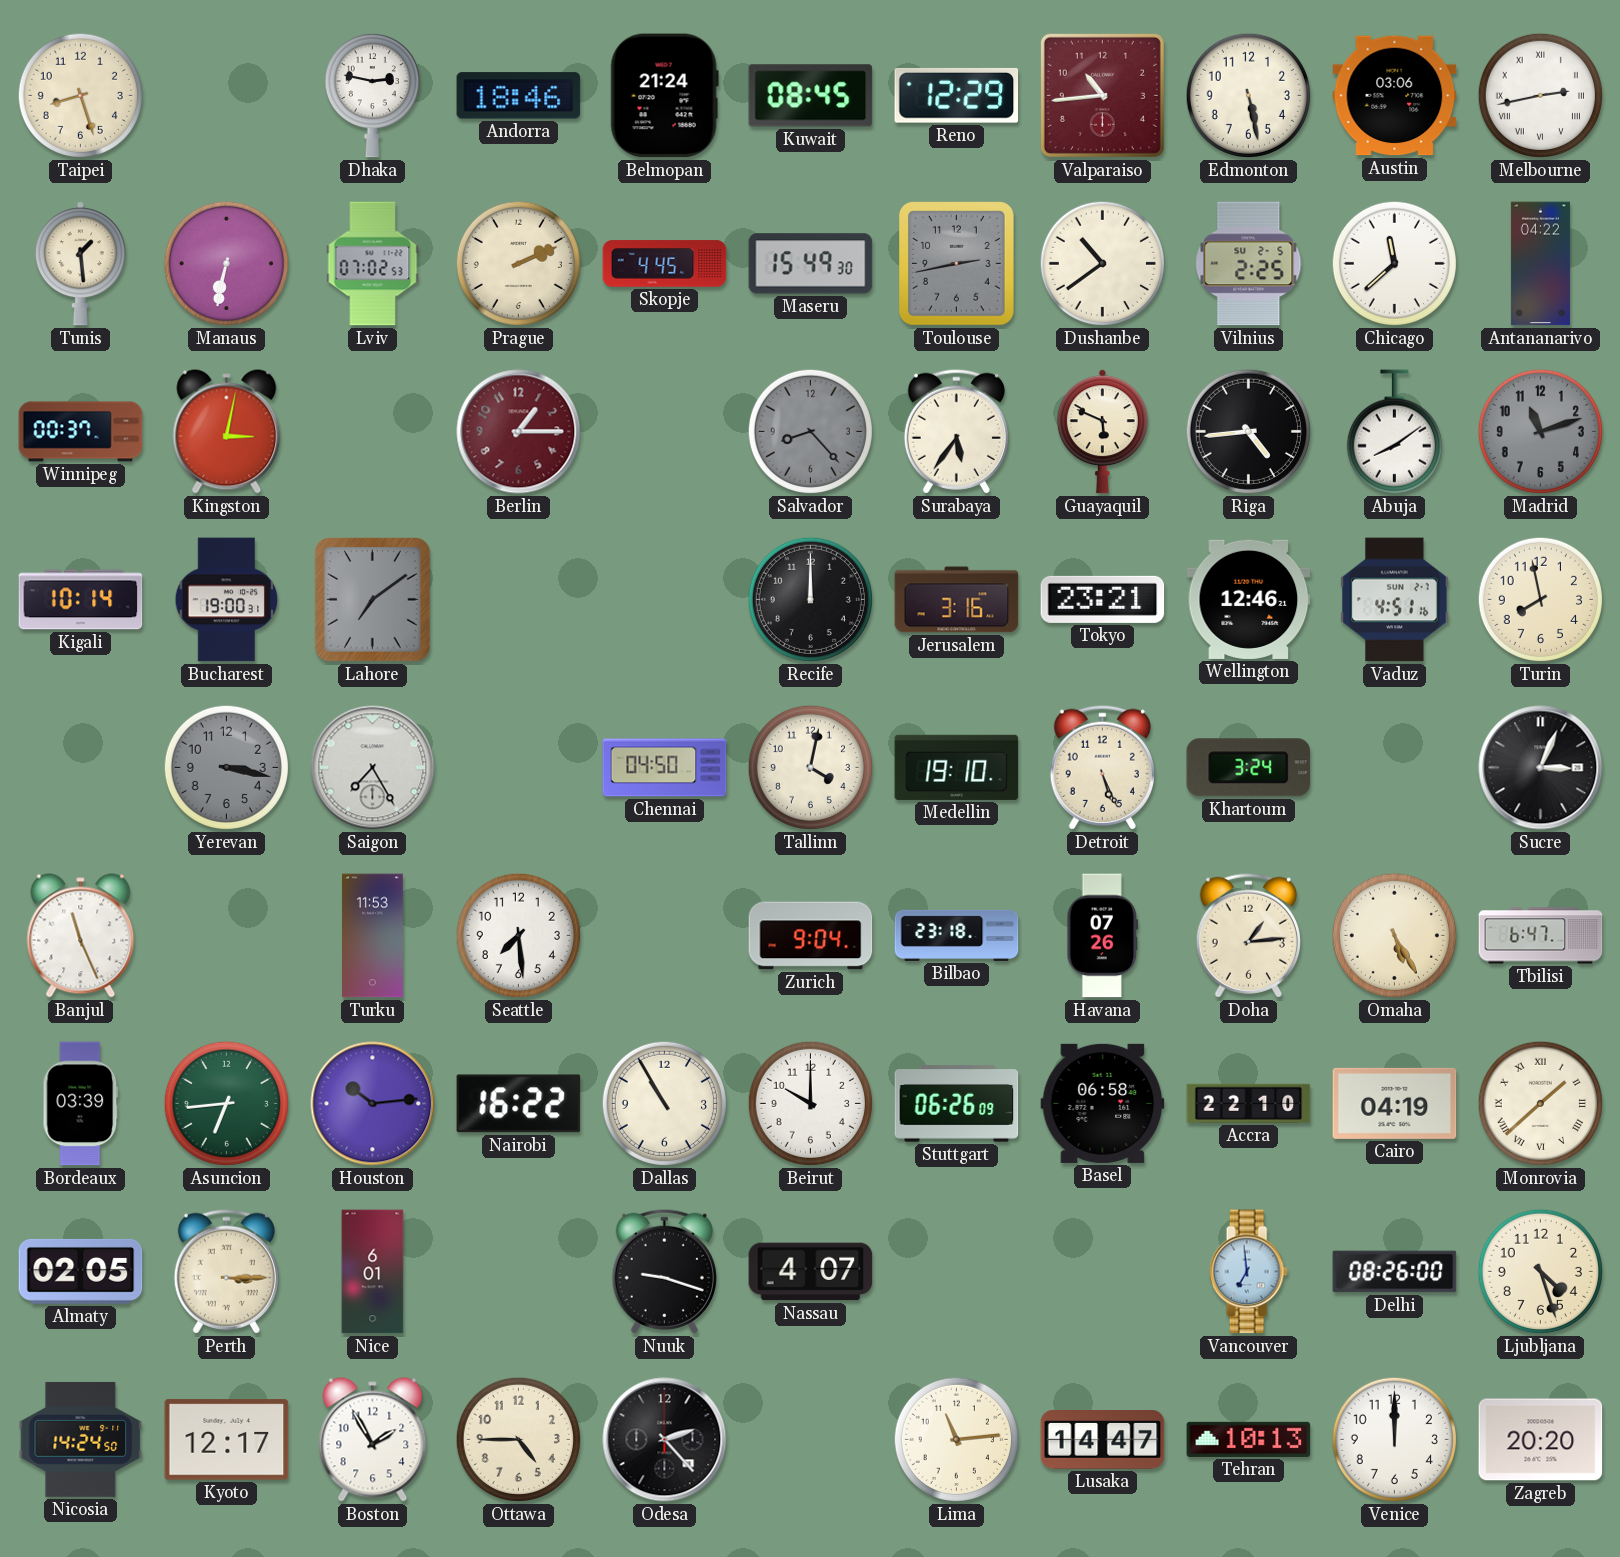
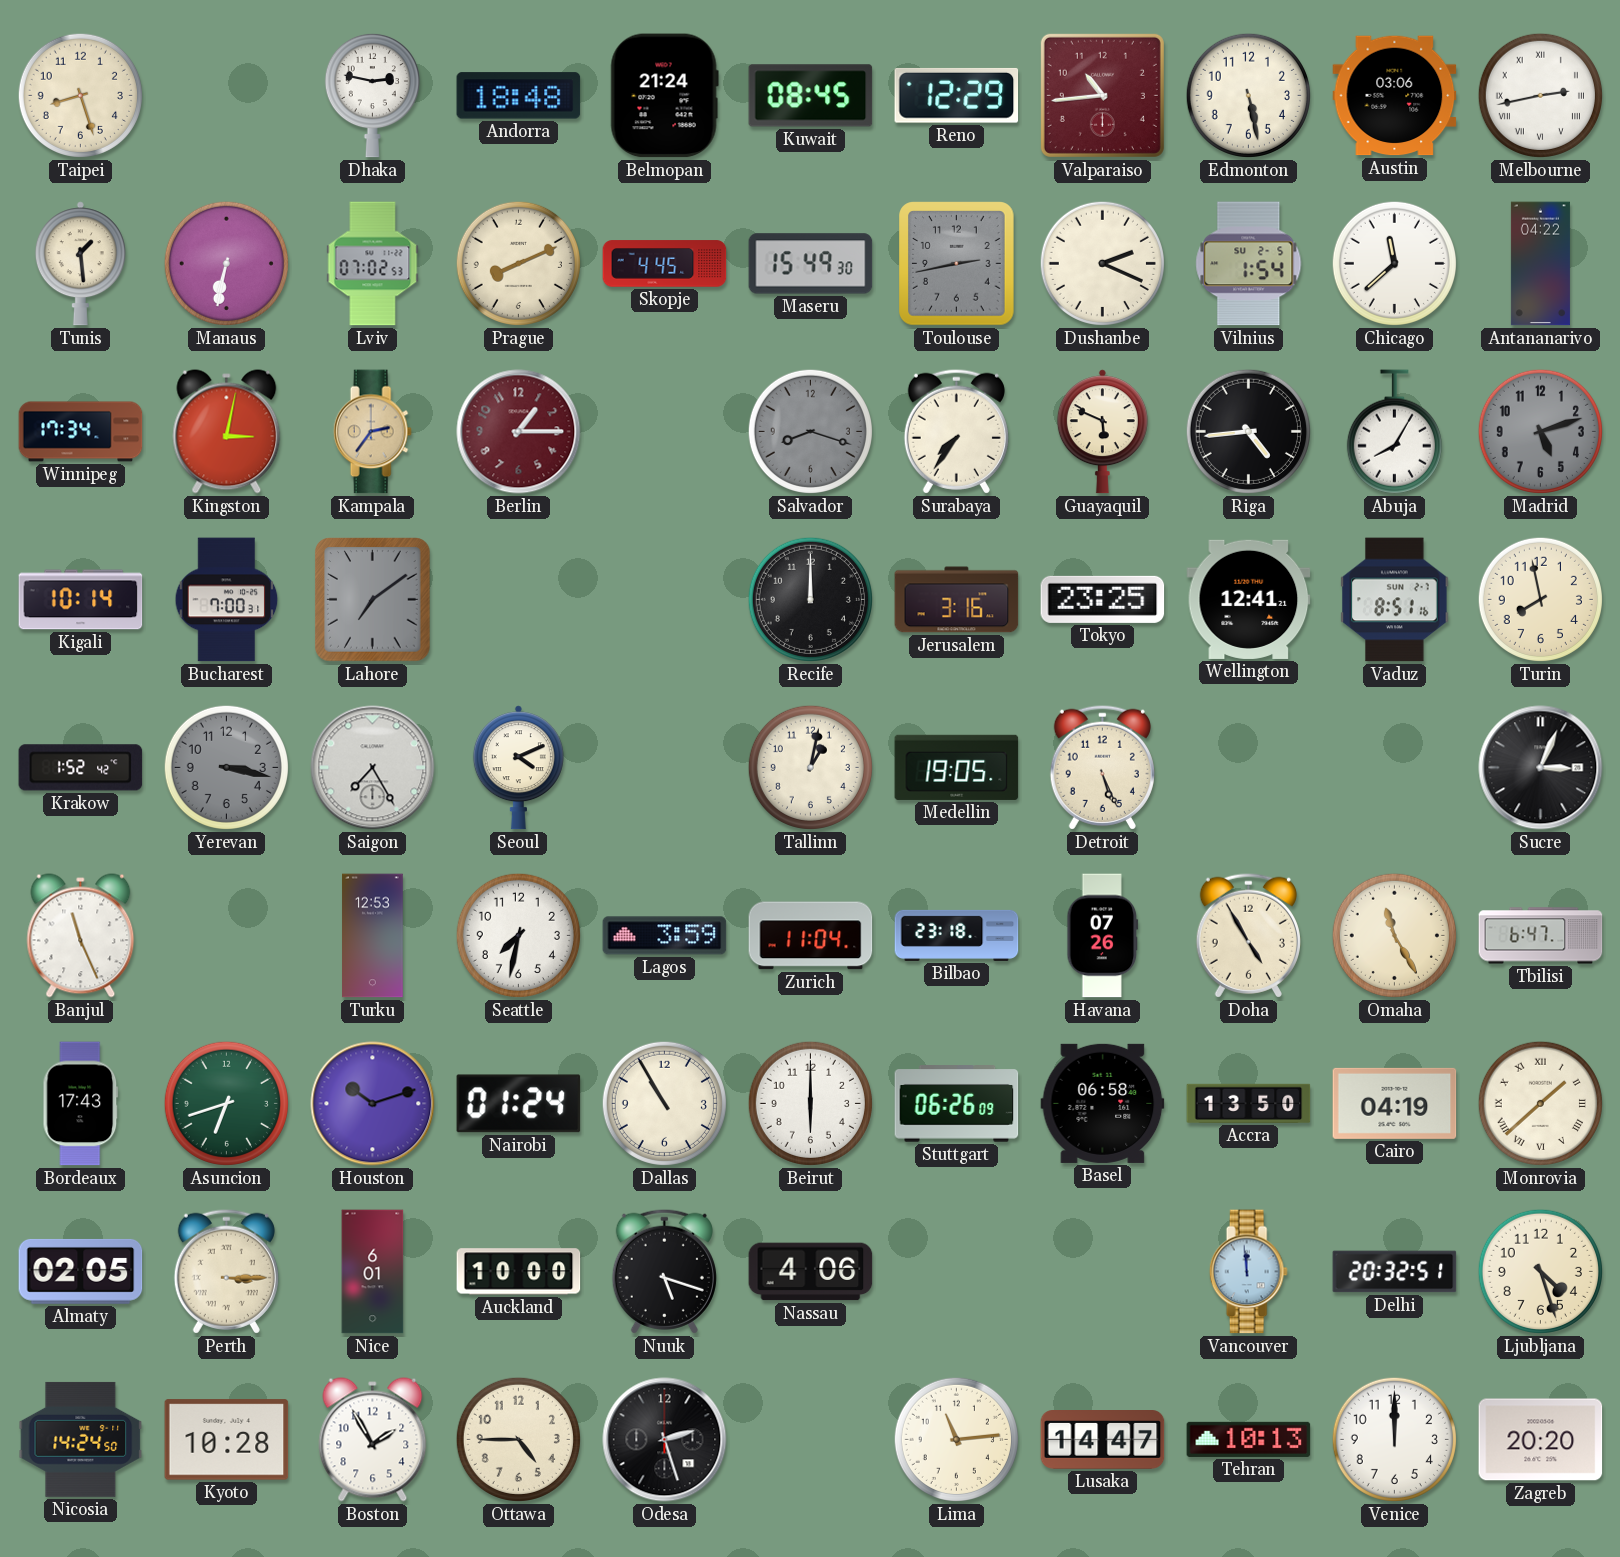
Andorra: 18:46 -> 18:48
Prague: 2:11 -> 8:11
Dushanbe: 10:39 -> 2:19
Vilnius: 2:25 -> 1:54
Winnipeg: 00:37 -> 17:34
Kampala: none -> 2:36
Salvador: 8:23 -> 8:18
Surabaya: 5:36 -> 7:36
Abuja: 8:09 -> 8:05
Madrid: 11:12 -> 5:12
Bucharest: 19:00 -> 7:00
Tokyo: 23:21 -> 23:25
Wellington: 12:46 -> 12:41
Vaduz: 4:51 -> 8:51
Krakow: none -> 1:52
Seoul: none -> 4:11
Chennai: 04:50 -> none
Tallinn: 4:02 -> 1:02
Medellin: 19:10 -> 19:05
Khartoum: 3:24 -> none
Turku: 11:53 -> 12:53
Seattle: 7:29 -> 7:32
Lagos: none -> 3:59
Zurich: 9:04 -> 11:04
Doha: 1:14 -> 4:55
Omaha: 5:25 -> 11:25
Bordeaux: 03:39 -> 17:43
Asuncion: 6:44 -> 6:42
Houston: 10:14 -> 10:12
Nairobi: 16:22 -> 01:24
Beirut: 10:00 -> 6:00
Accra: 22:10 -> 13:50
Auckland: none -> 10:00
Nuuk: 9:18 -> 5:18
Nassau: 4:07 -> 4:06
Vancouver: 6:59 -> 11:59
Delhi: 08:26 -> 20:32
Kyoto: 12:17 -> 10:28
Odesa: 2:23 -> 2:27
